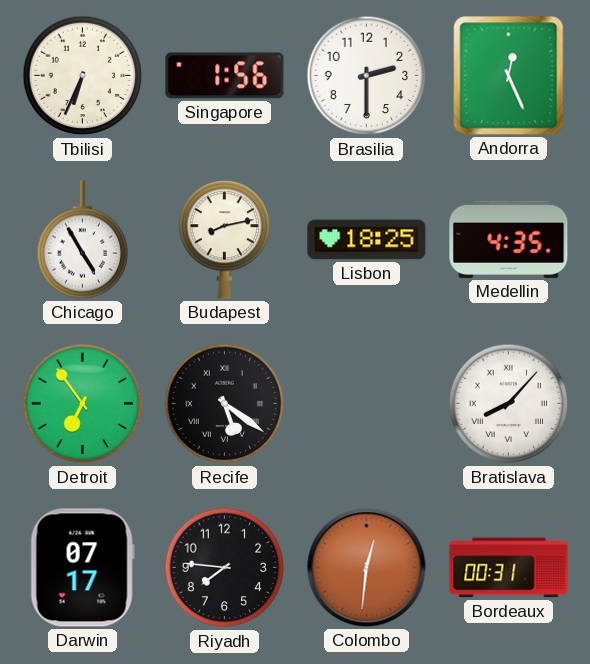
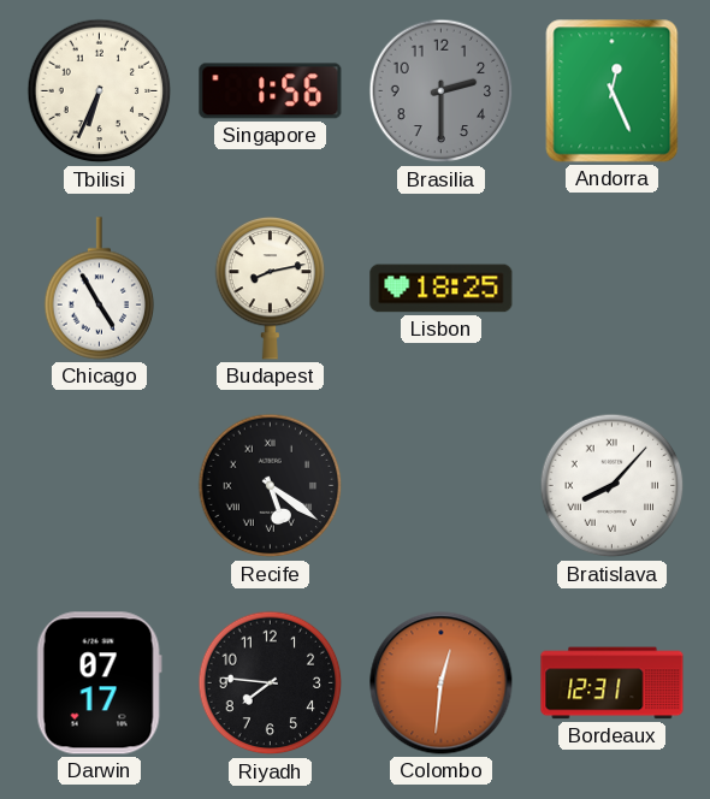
Brasilia dial: white -> grey
Medellin: 4:35 -> none
Detroit: 6:54 -> none
Bordeaux: 00:31 -> 12:31
